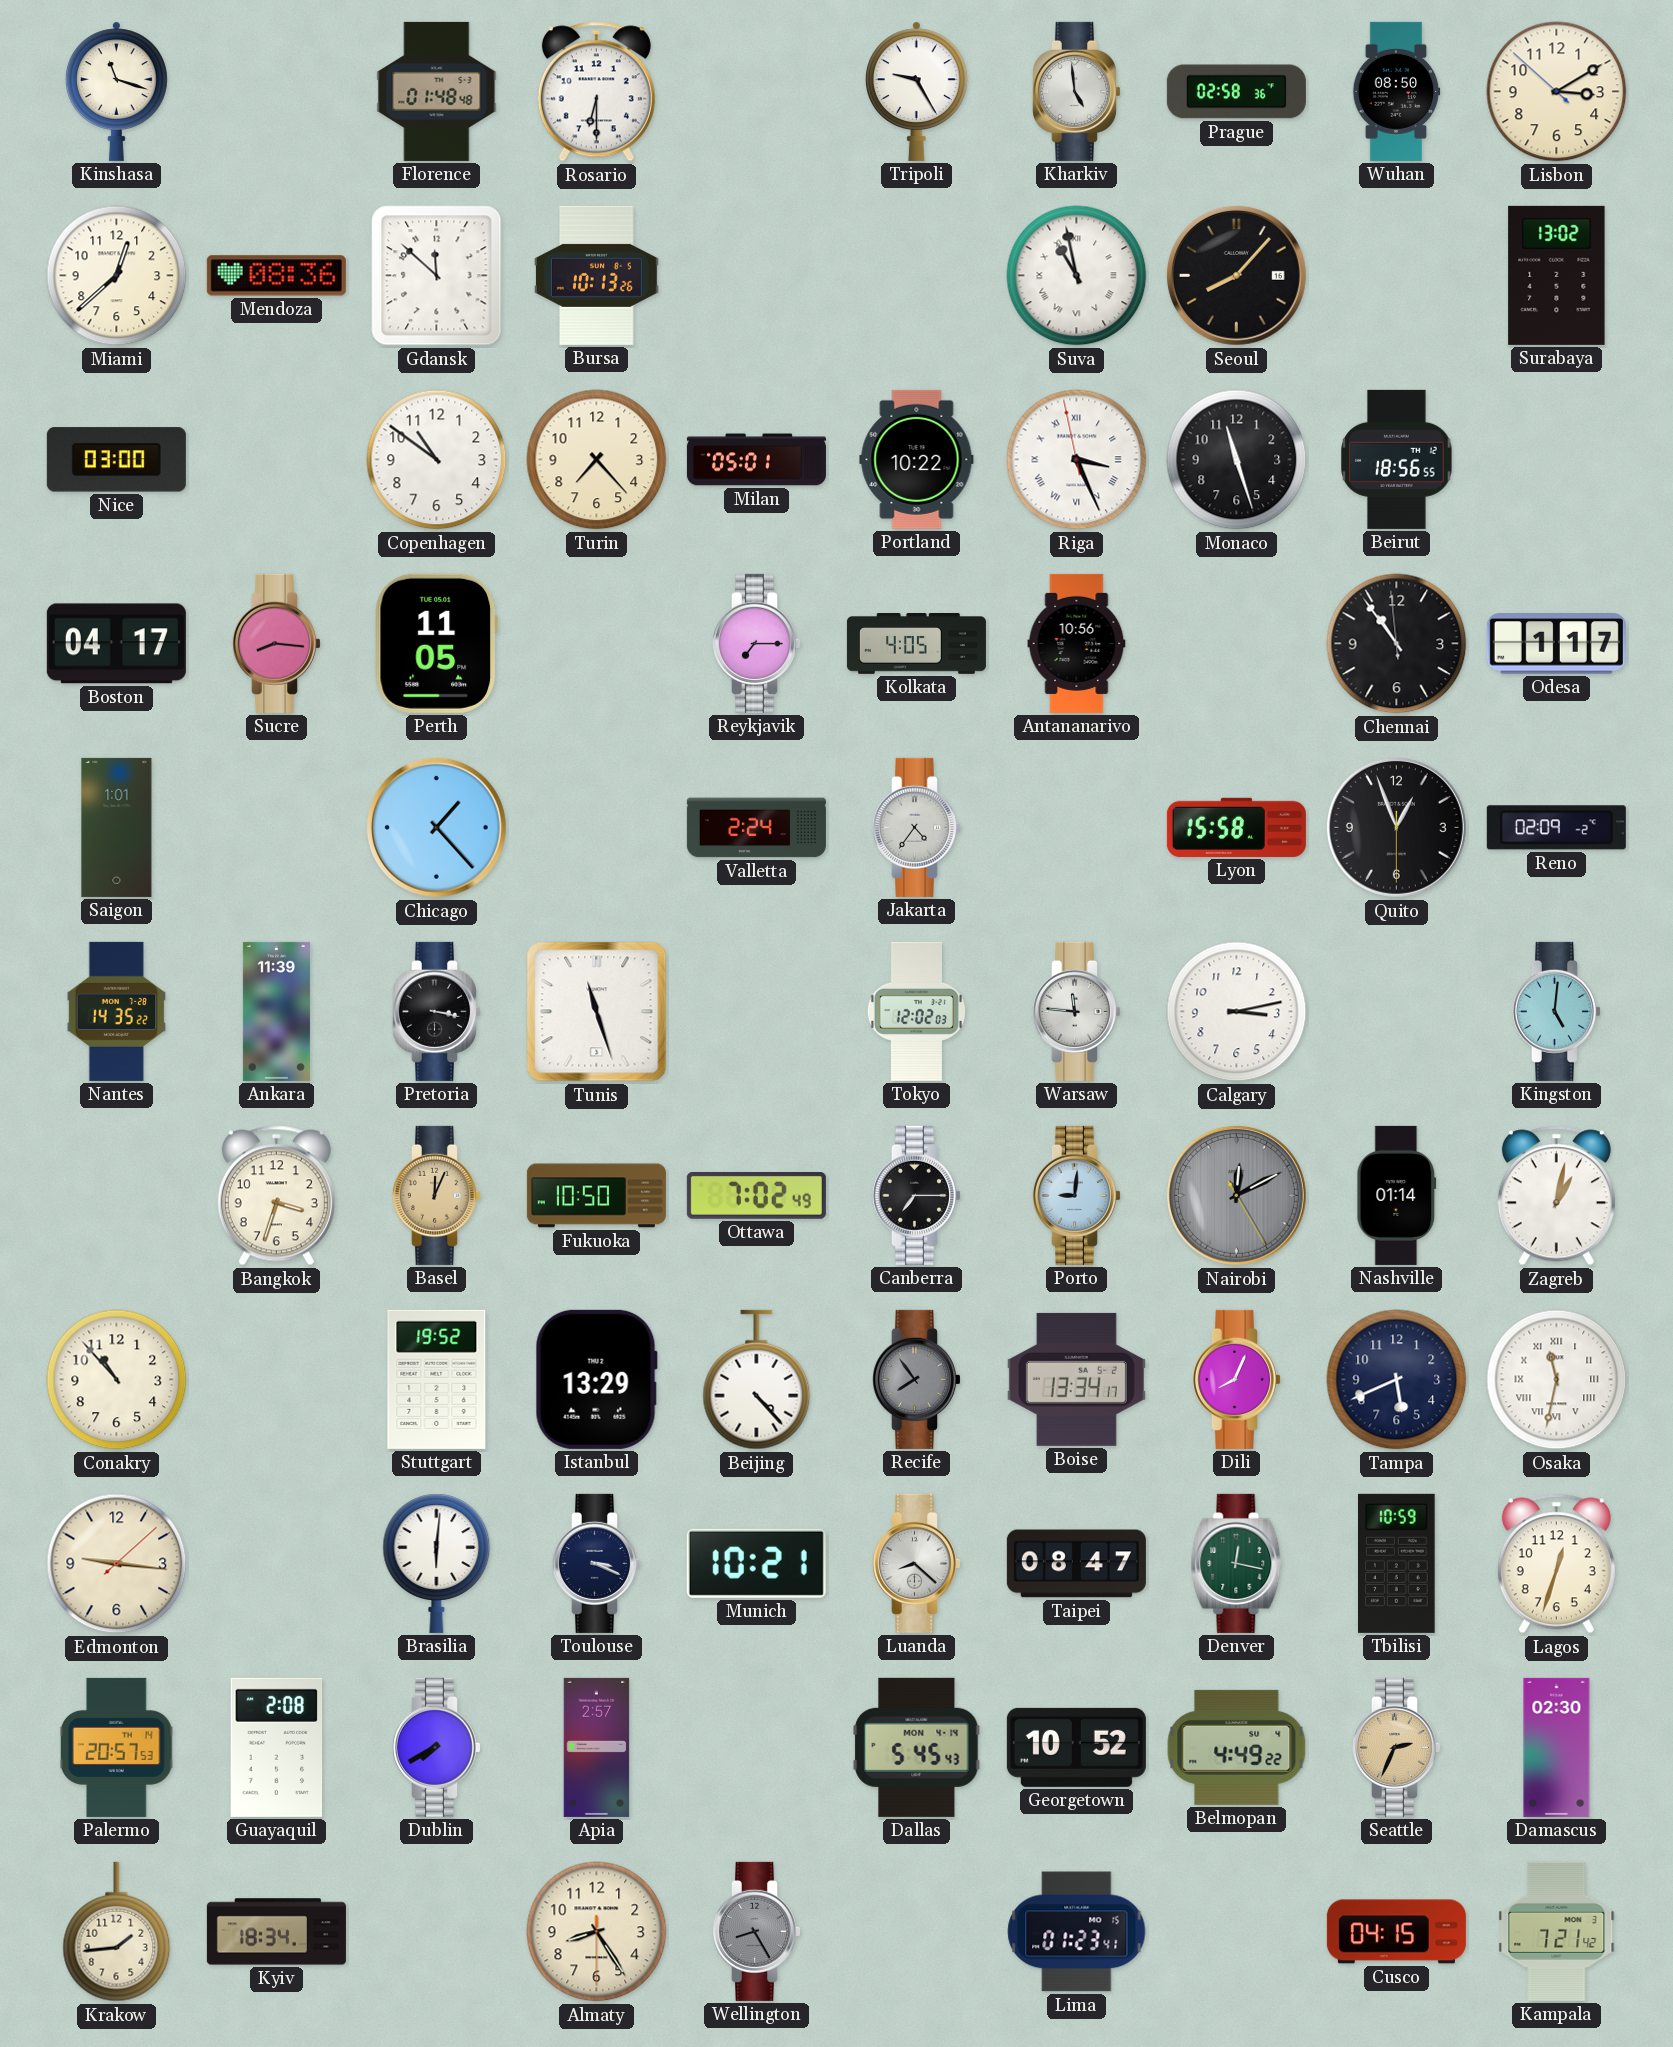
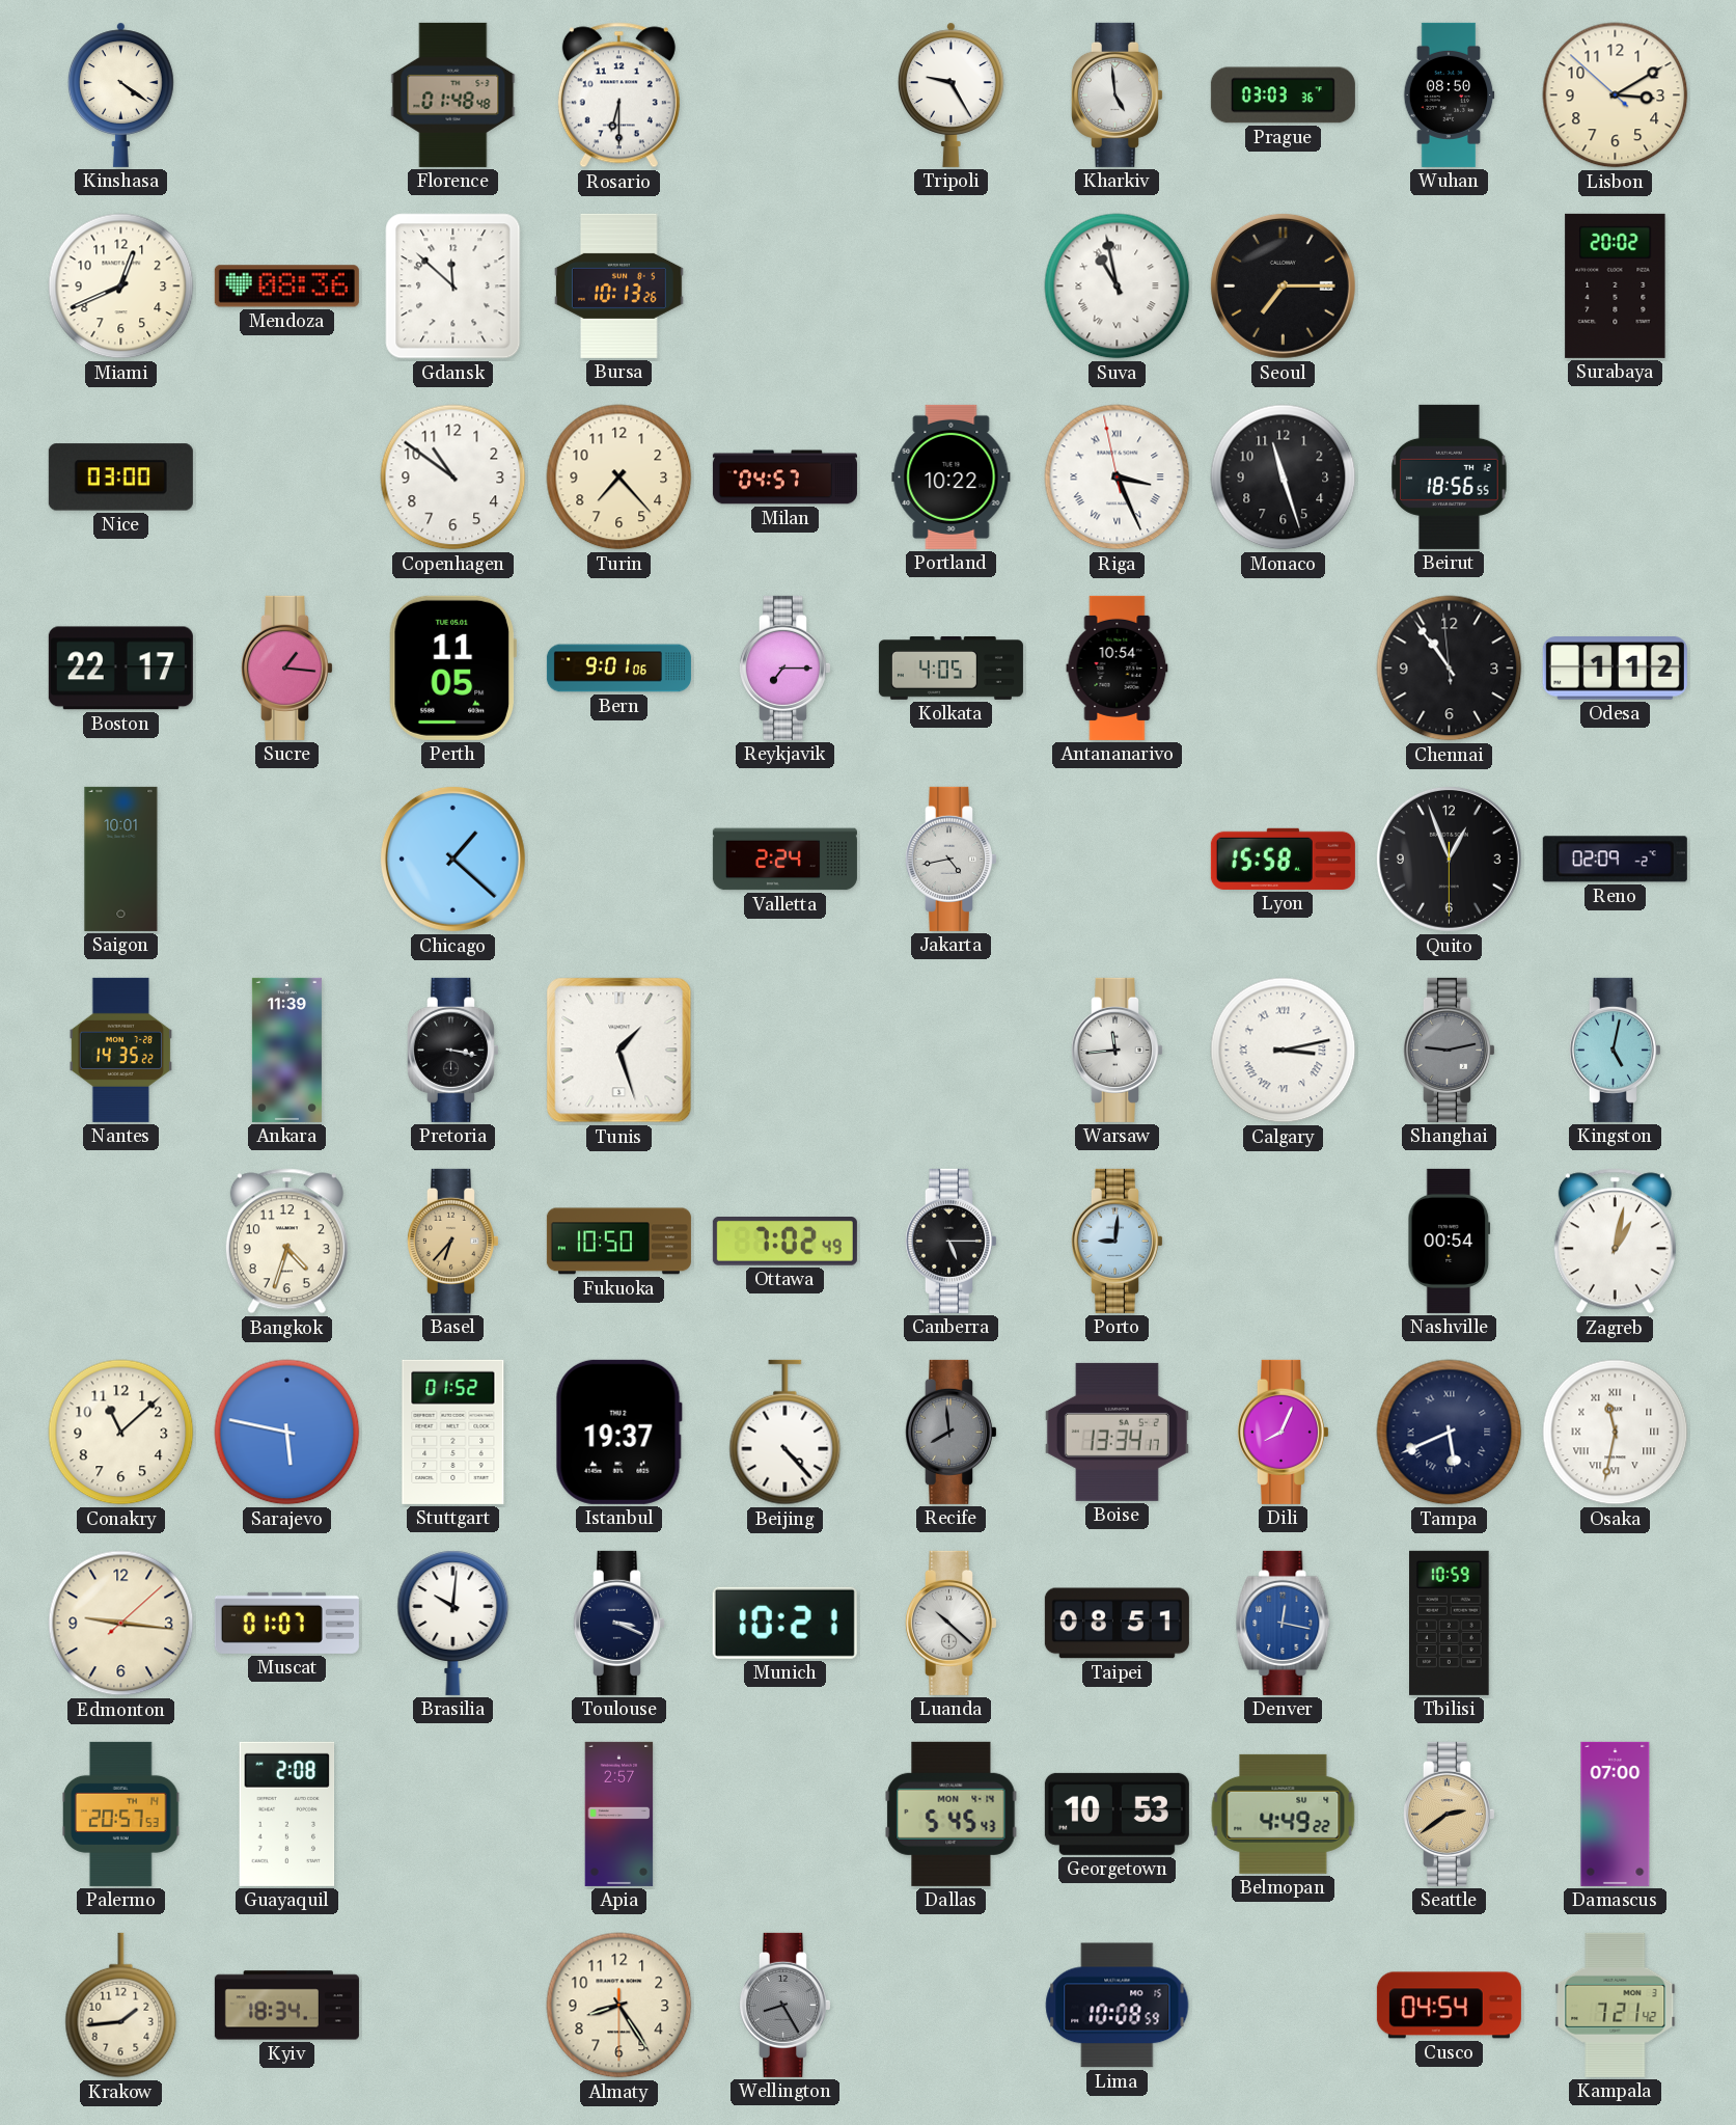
Kinshasa: 11:18 -> 4:21
Prague: 02:58 -> 03:03
Miami: 12:38 -> 12:41
Seoul: 8:07 -> 7:15
Surabaya: 13:02 -> 20:02
Milan: 05:01 -> 04:57
Boston: 04:17 -> 22:17
Sucre: 8:16 -> 1:16
Bern: none -> 9:01
Antananarivo: 10:56 -> 10:54
Odesa: 1:17 -> 1:12
Saigon: 1:01 -> 10:01
Chicago: 1:23 -> 1:22
Jakarta: 4:36 -> 4:43
Tunis: 11:27 -> 1:27
Tokyo: 12:02 -> none
Warsaw: 11:46 -> 11:44
Calgary numerals: Arabic -> Roman
Shanghai: none -> 9:13
Kingston: 5:01 -> 5:02
Bangkok: 3:33 -> 4:33
Basel: 12:04 -> 6:37
Canberra: 7:15 -> 5:15
Nairobi: 12:10 -> none
Nashville: 01:14 -> 00:54
Conakry: 10:53 -> 11:08
Sarajevo: none -> 5:47
Stuttgart: 19:52 -> 01:52
Istanbul: 13:29 -> 19:37
Recife: 7:54 -> 7:59
Tampa numerals: Arabic -> Roman
Muscat: none -> 01:07
Brasilia: 6:01 -> 10:01
Luanda: 8:22 -> 10:22
Taipei: 08:47 -> 08:51
Denver dial: green -> blue
Lagos: 12:33 -> none
Dublin: 7:40 -> none
Georgetown: 10:52 -> 10:53
Seattle: 2:34 -> 2:39
Damascus: 02:30 -> 07:00
Lima: 01:23 -> 10:08
Cusco: 04:15 -> 04:54
